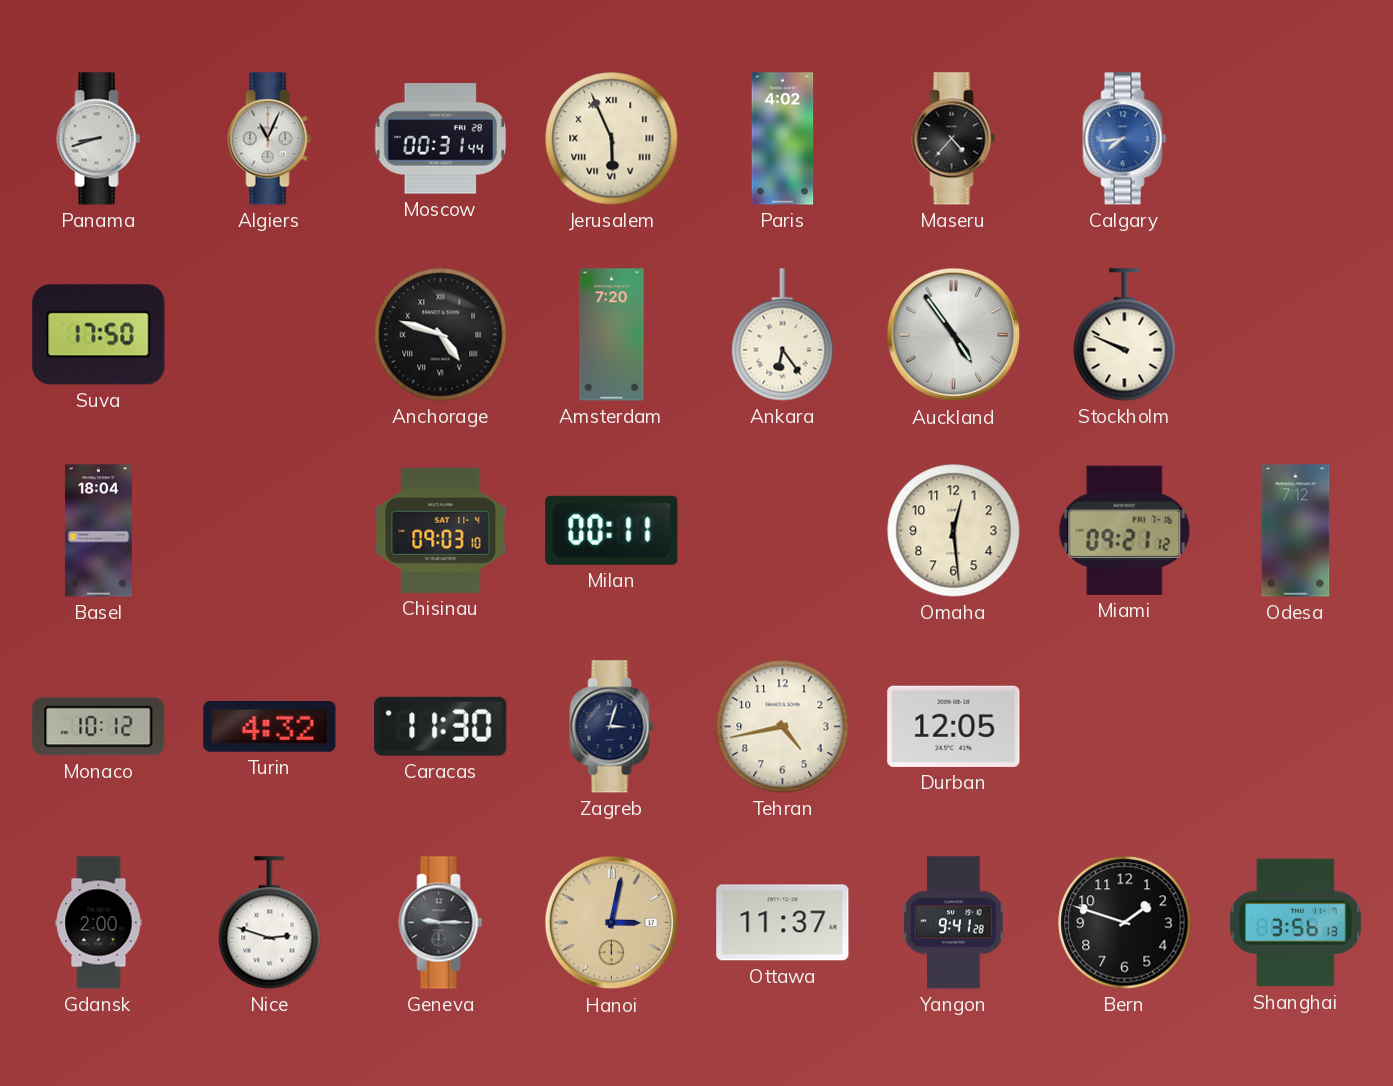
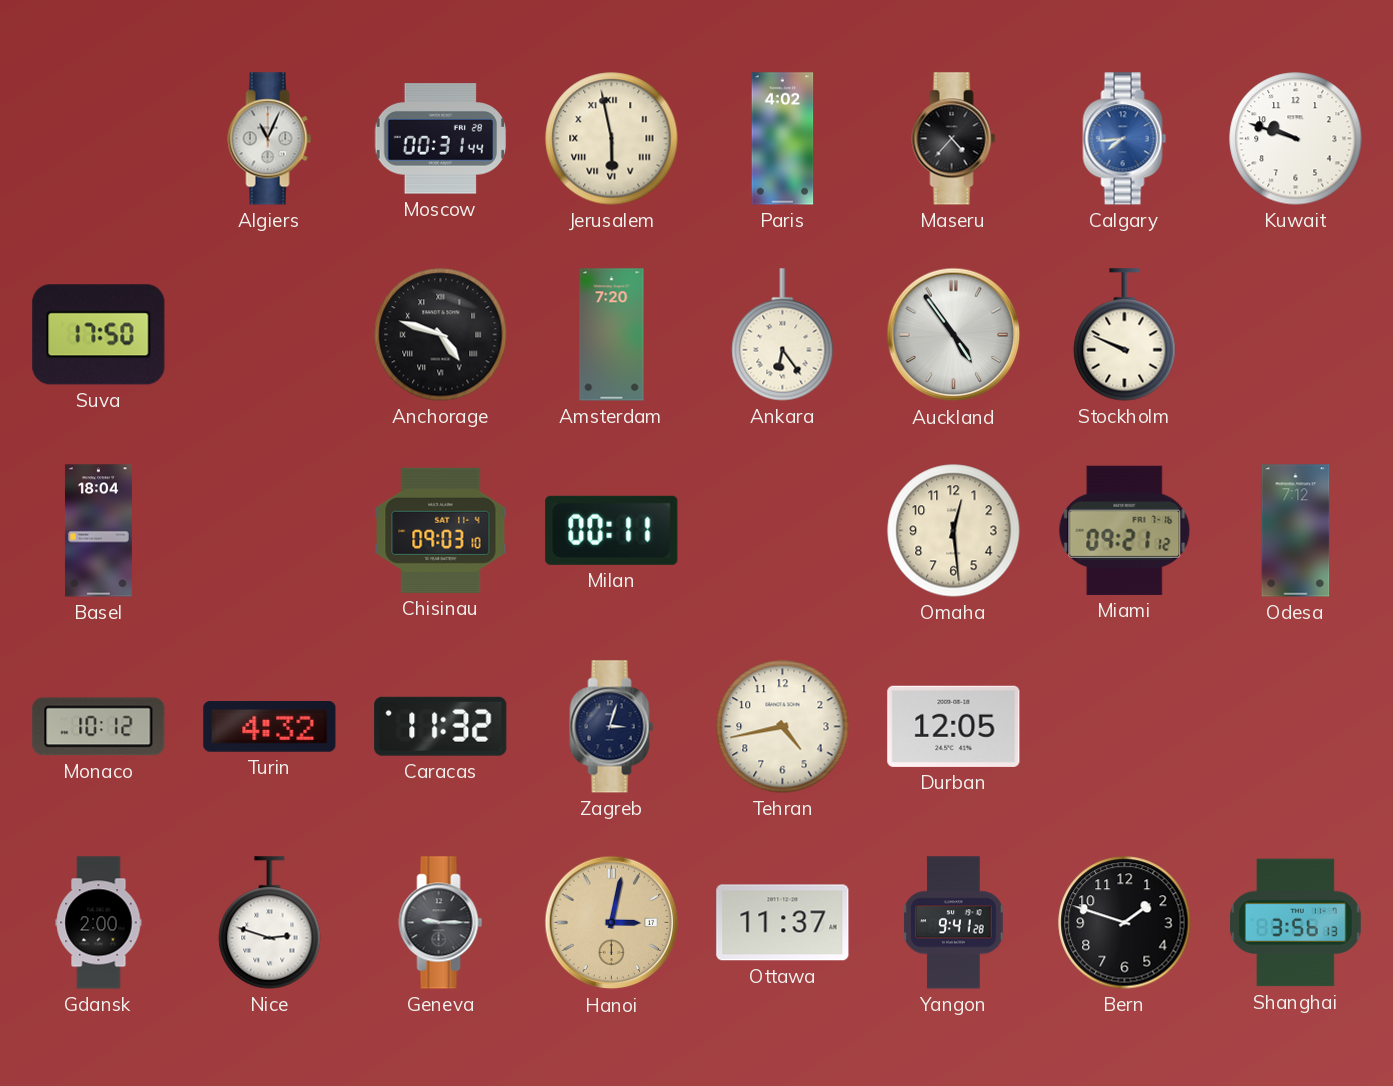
Panama: 8:42 -> none
Jerusalem: 5:56 -> 5:58
Kuwait: none -> 9:48
Caracas: 11:30 -> 11:32
